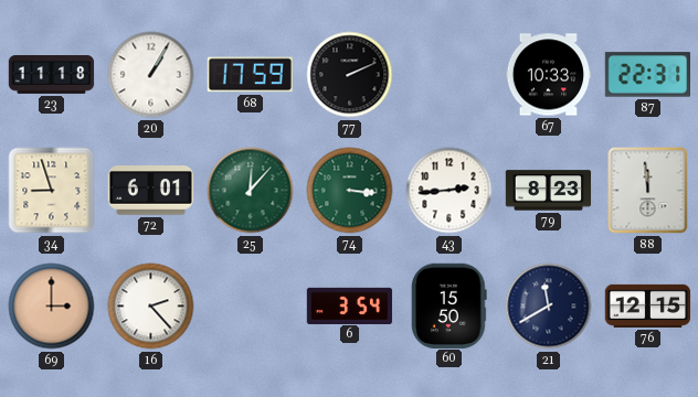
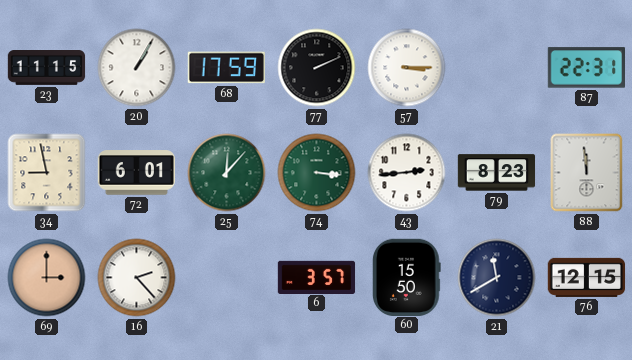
23: 11:18 -> 11:15
57: none -> 3:15
67: 10:33 -> none
34: 8:57 -> 8:58
6: 3:54 -> 3:57
